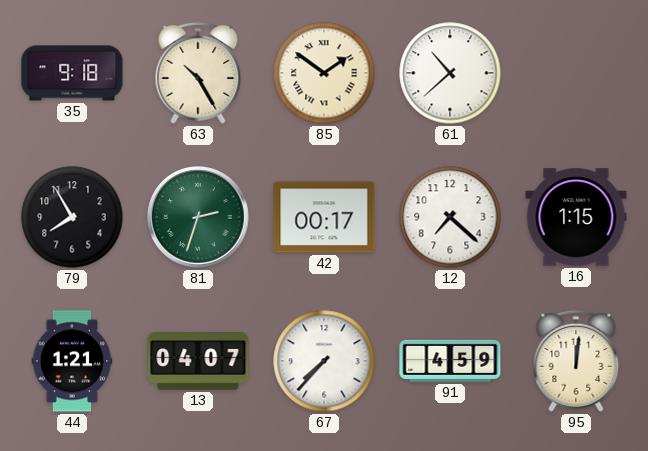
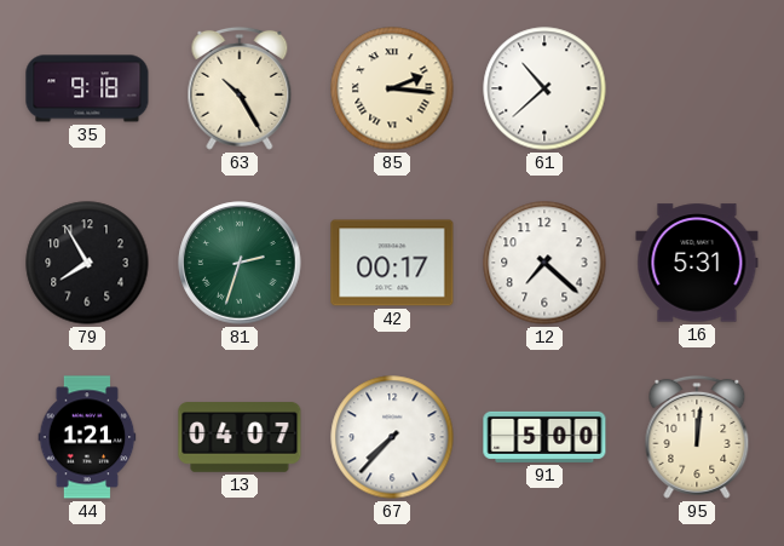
85: 1:51 -> 2:16
16: 1:15 -> 5:31
91: 4:59 -> 5:00
